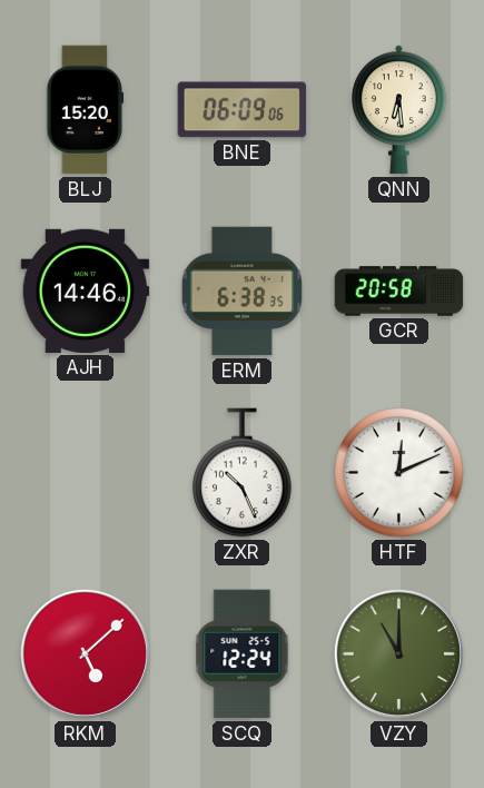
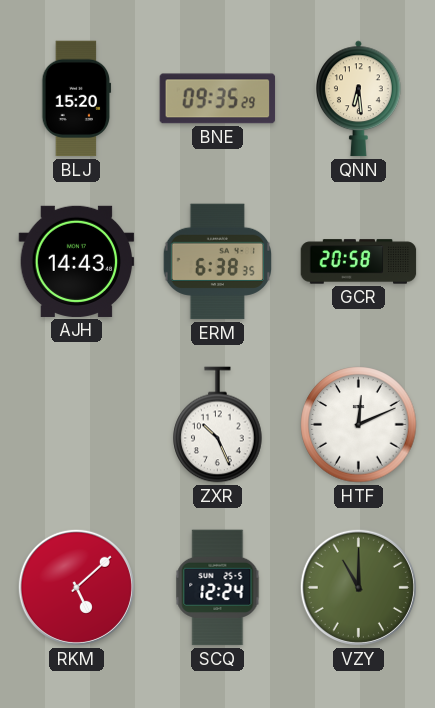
BNE: 06:09 -> 09:35
AJH: 14:46 -> 14:43
